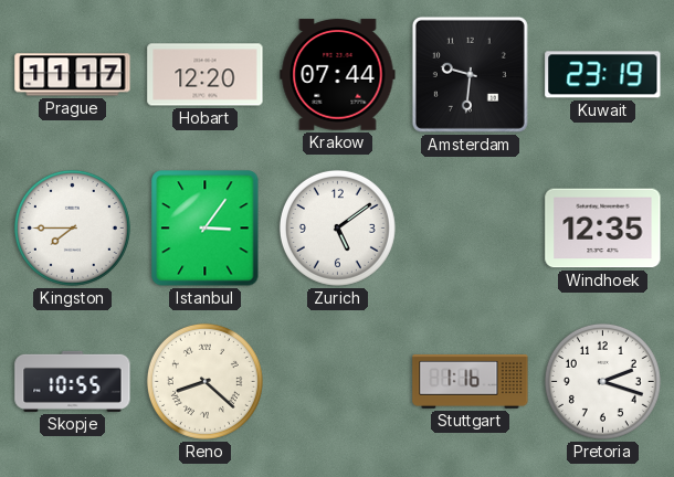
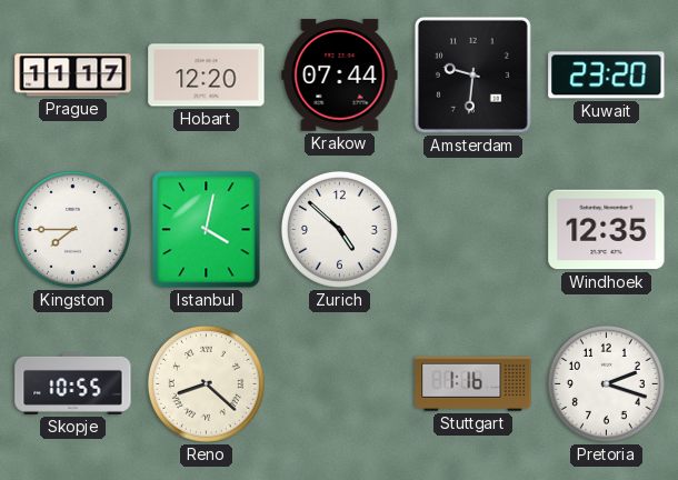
Kuwait: 23:19 -> 23:20
Istanbul: 3:06 -> 4:02
Zurich: 5:09 -> 4:52
